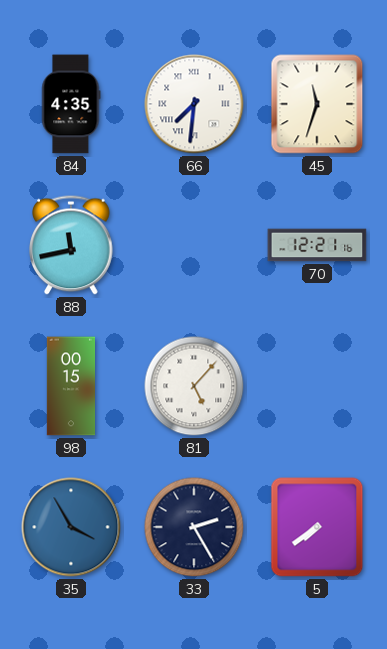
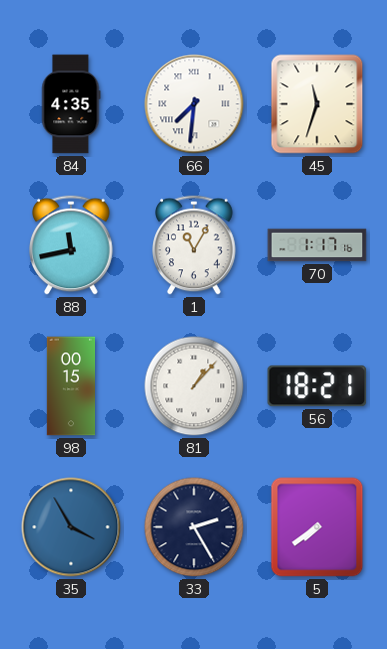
1: none -> 11:05
70: 12:21 -> 1:17
81: 5:07 -> 1:07
56: none -> 18:21
